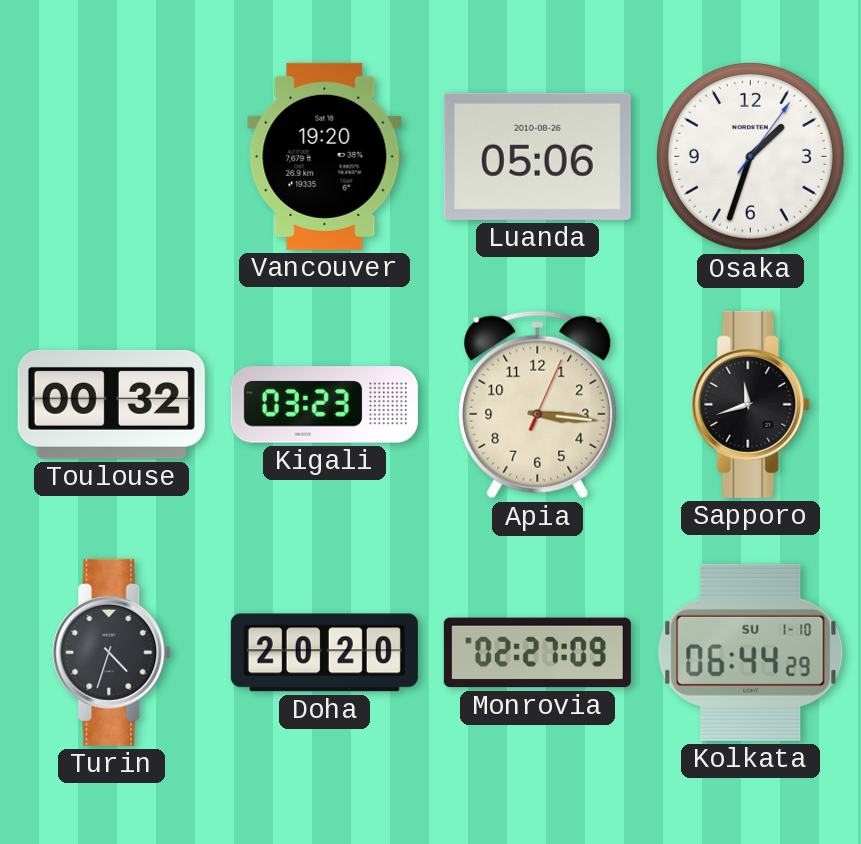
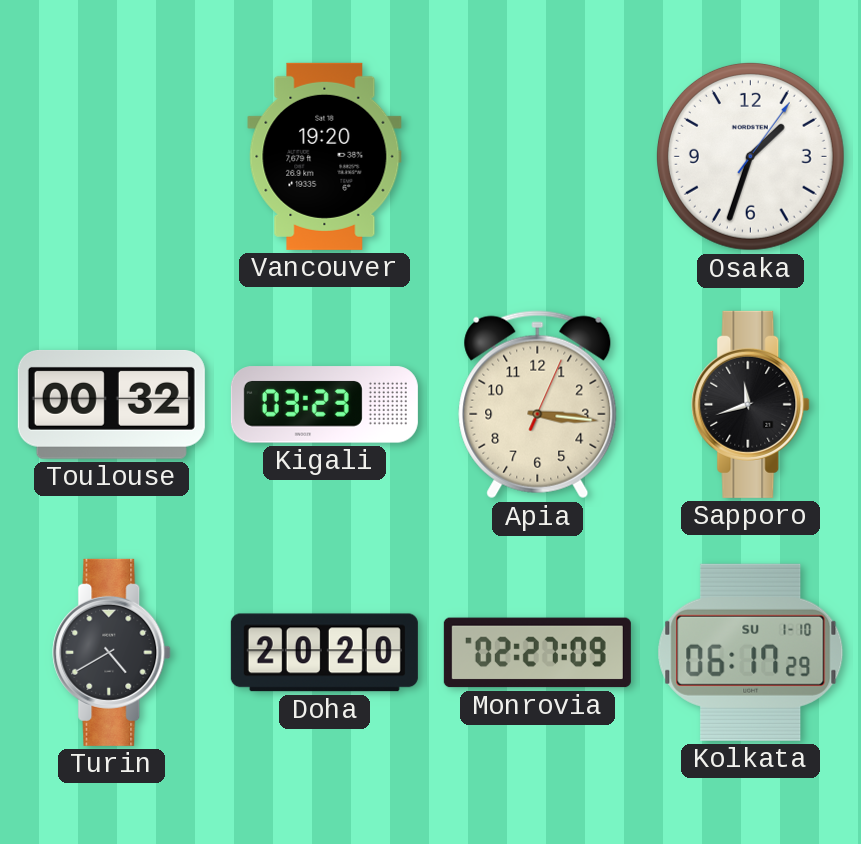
Luanda: 05:06 -> none
Turin: 4:33 -> 4:40
Kolkata: 06:44 -> 06:17
